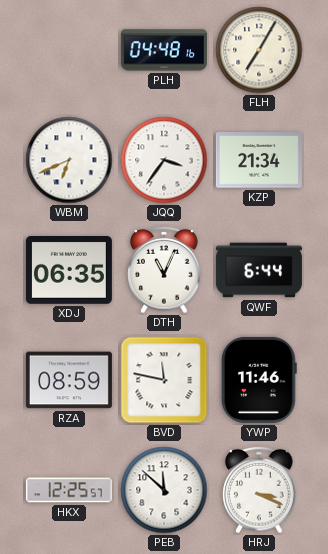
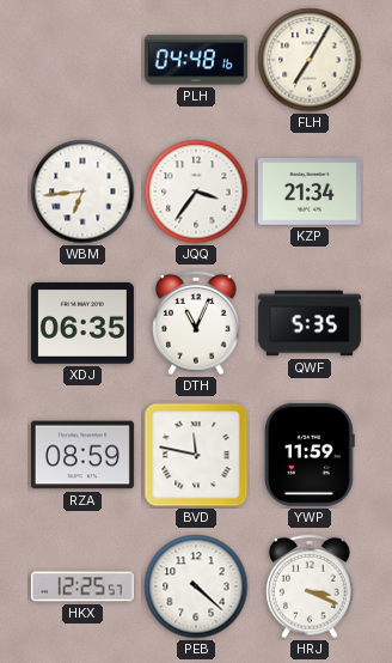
WBM: 6:41 -> 6:44
QWF: 6:44 -> 5:35
YWP: 11:46 -> 11:59
PEB: 11:52 -> 4:22
